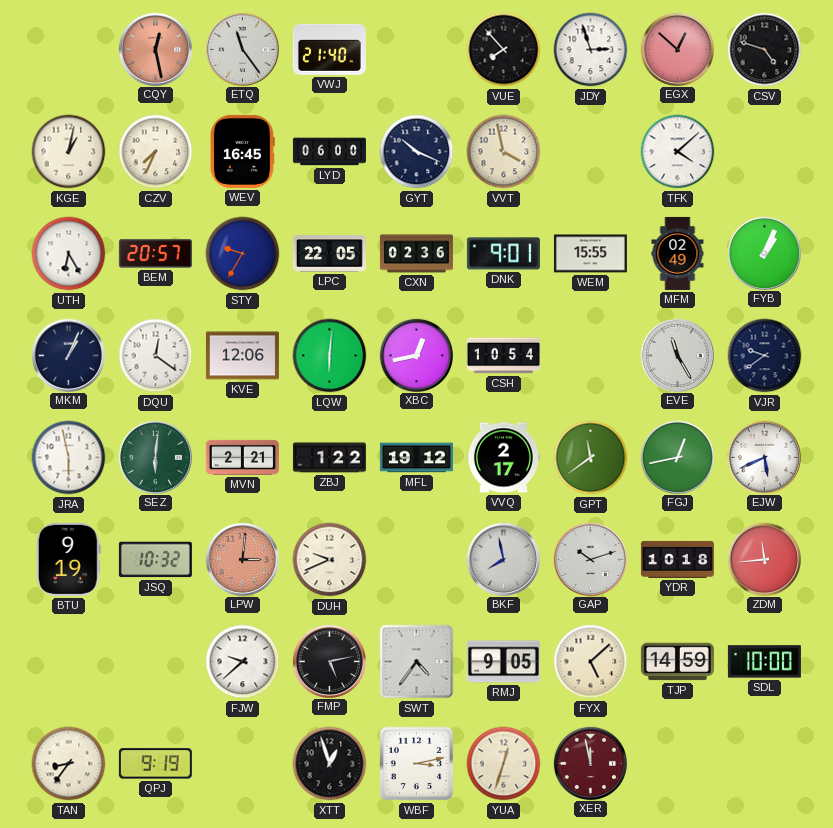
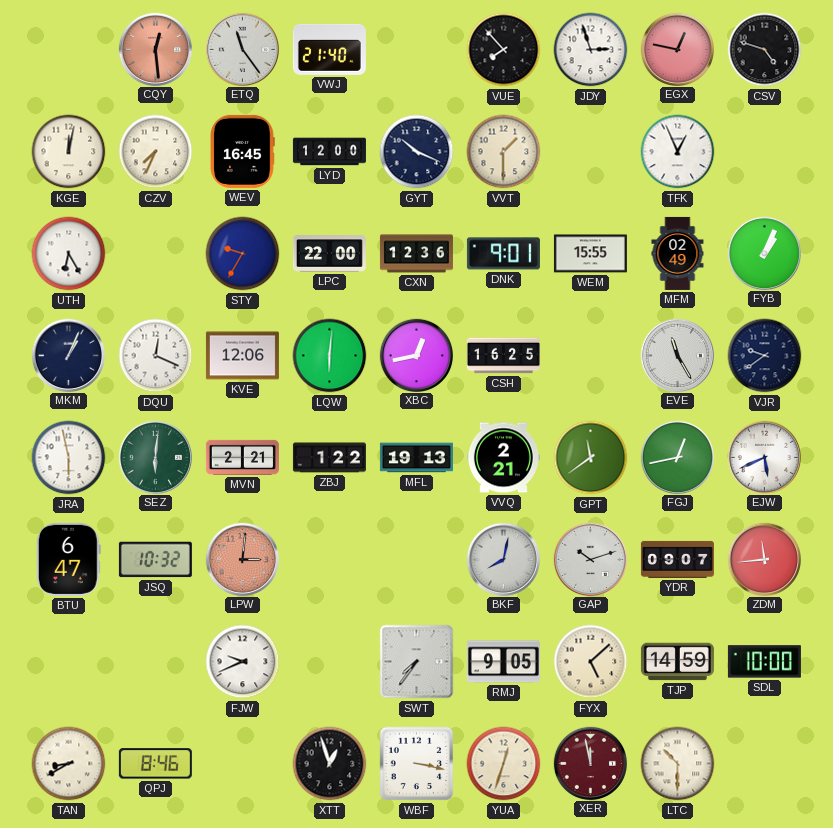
CQY: 12:28 -> 12:29
EGX: 12:52 -> 12:47
KGE: 1:02 -> 12:02
LYD: 06:00 -> 12:00
VVT: 3:58 -> 1:30
TFK: 4:08 -> 12:56
BEM: 20:57 -> none
LPC: 22:05 -> 22:00
CXN: 02:36 -> 12:36
DQU: 12:21 -> 12:19
CSH: 10:54 -> 16:25
MFL: 19:12 -> 19:13
VVQ: 2:17 -> 2:21
BTU: 9:19 -> 6:47
DUH: 9:41 -> none
BKF: 7:58 -> 8:02
YDR: 10:18 -> 09:07
FJW: 9:38 -> 9:41
FMP: 5:13 -> none
SWT: 4:36 -> 7:36
TAN: 8:36 -> 8:40
QPJ: 9:19 -> 8:46
WBF: 3:13 -> 3:17
LTC: none -> 10:30
